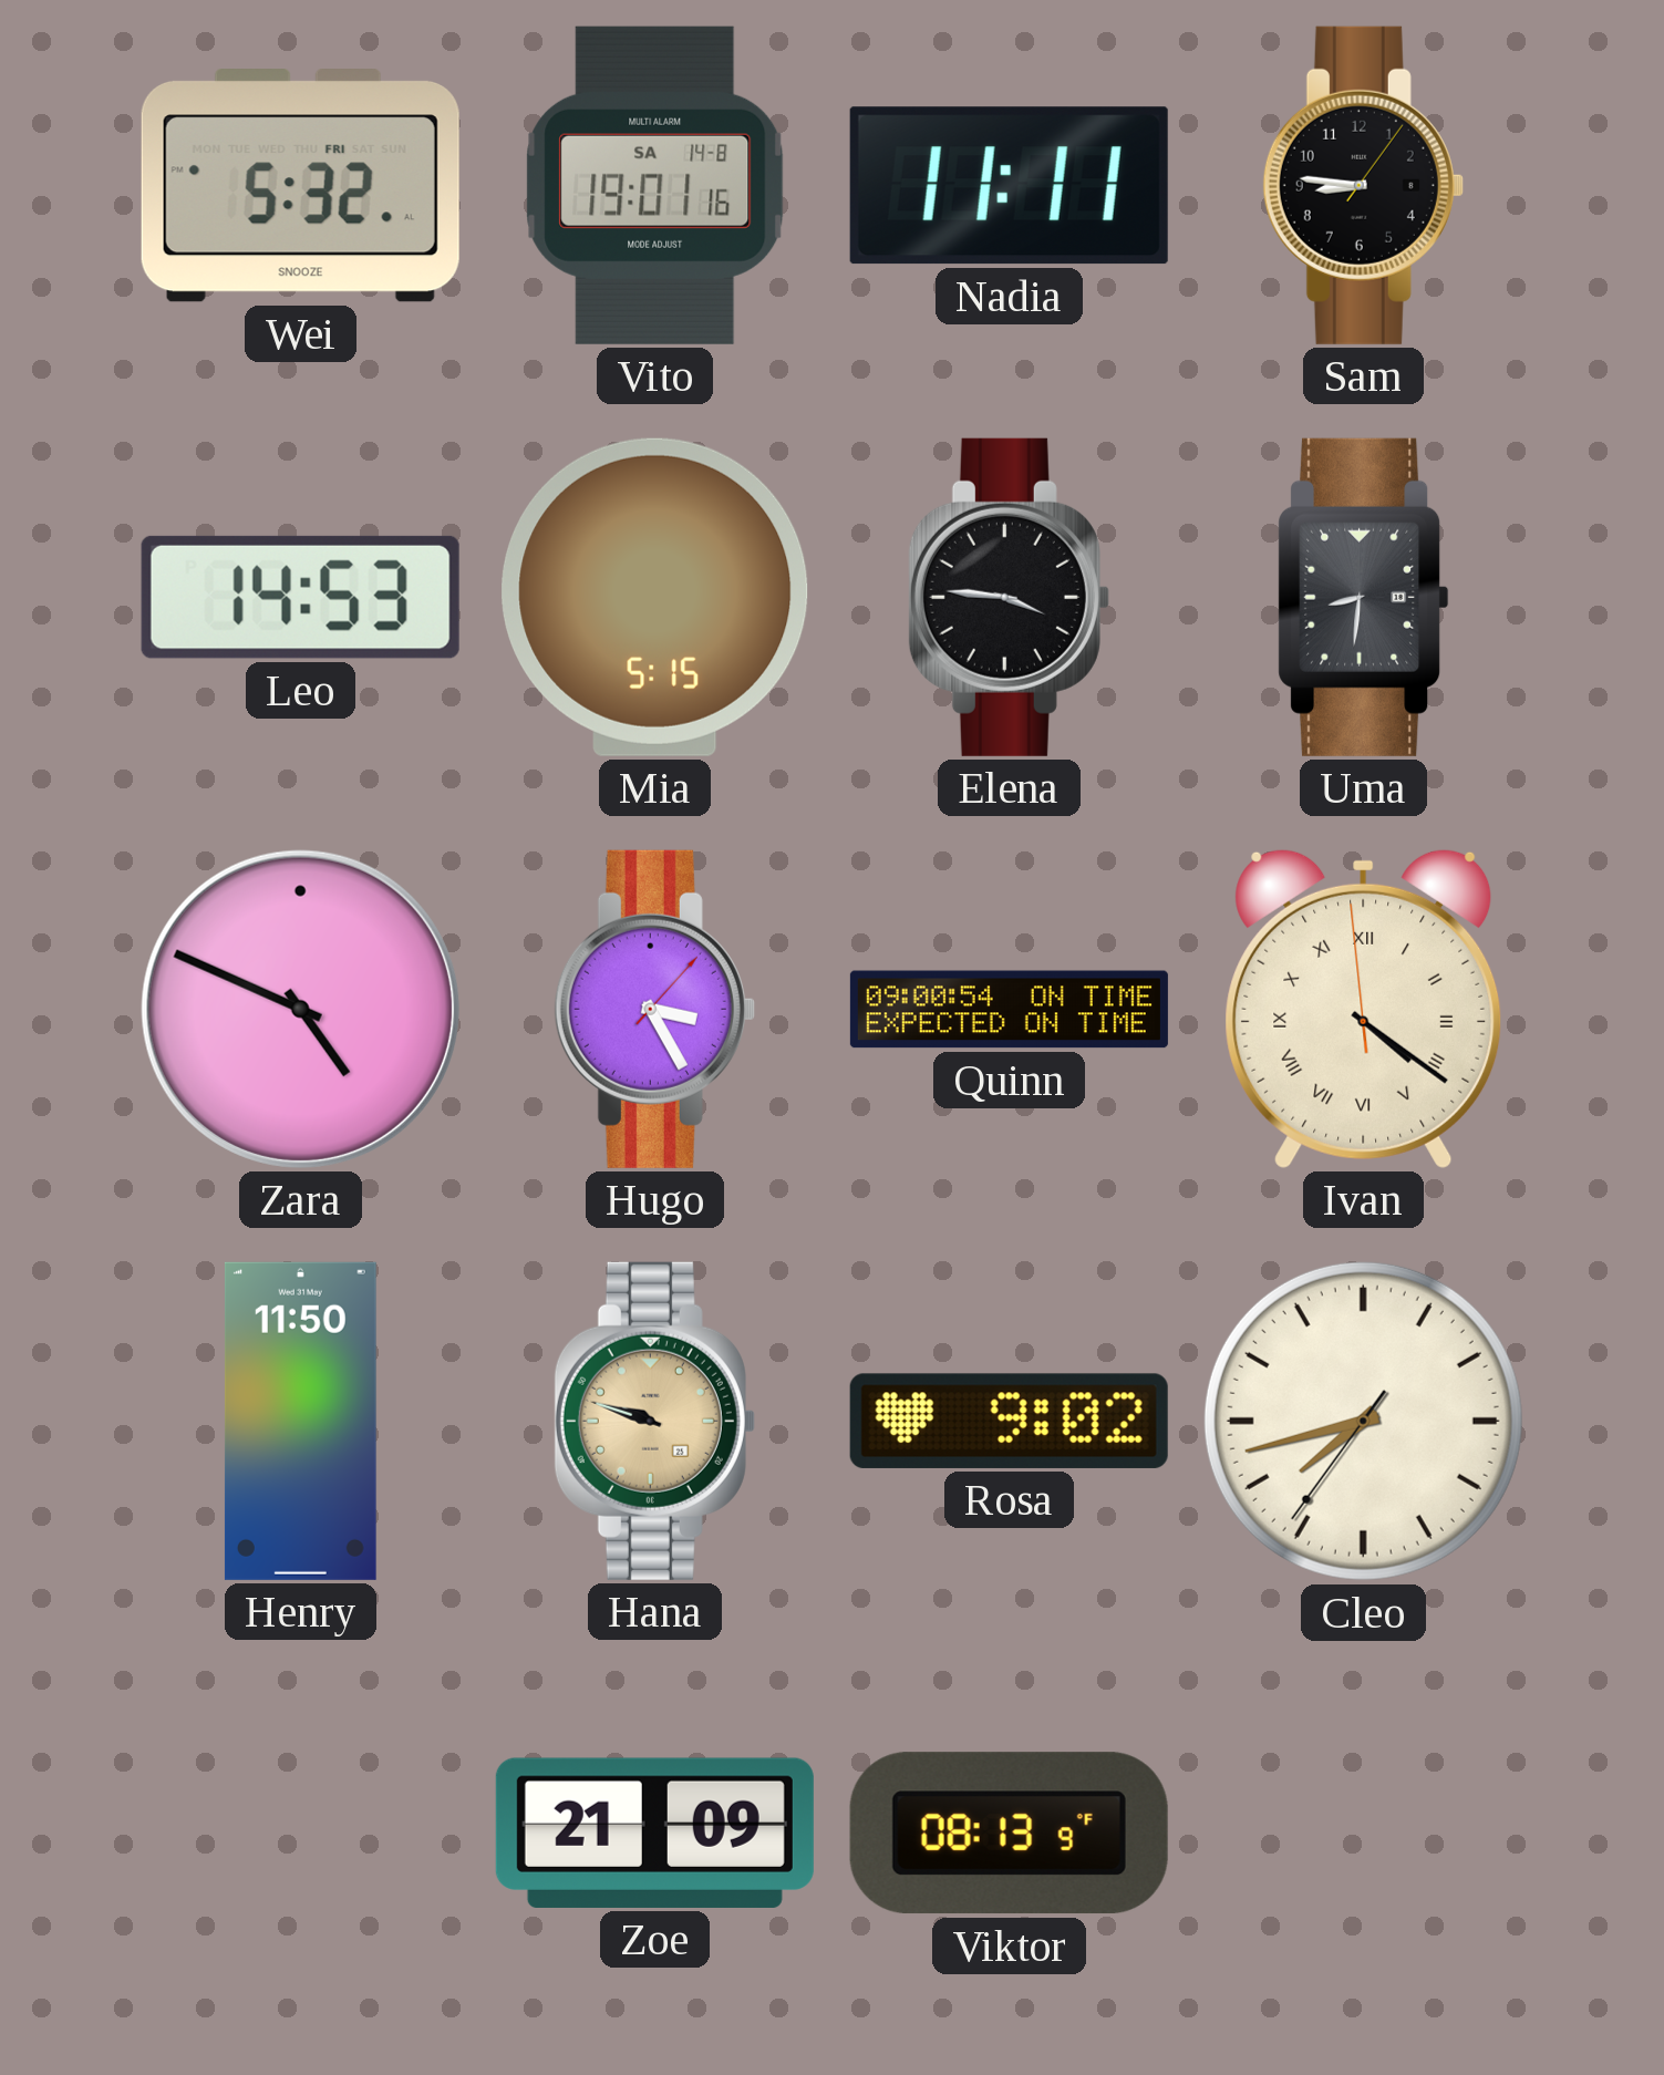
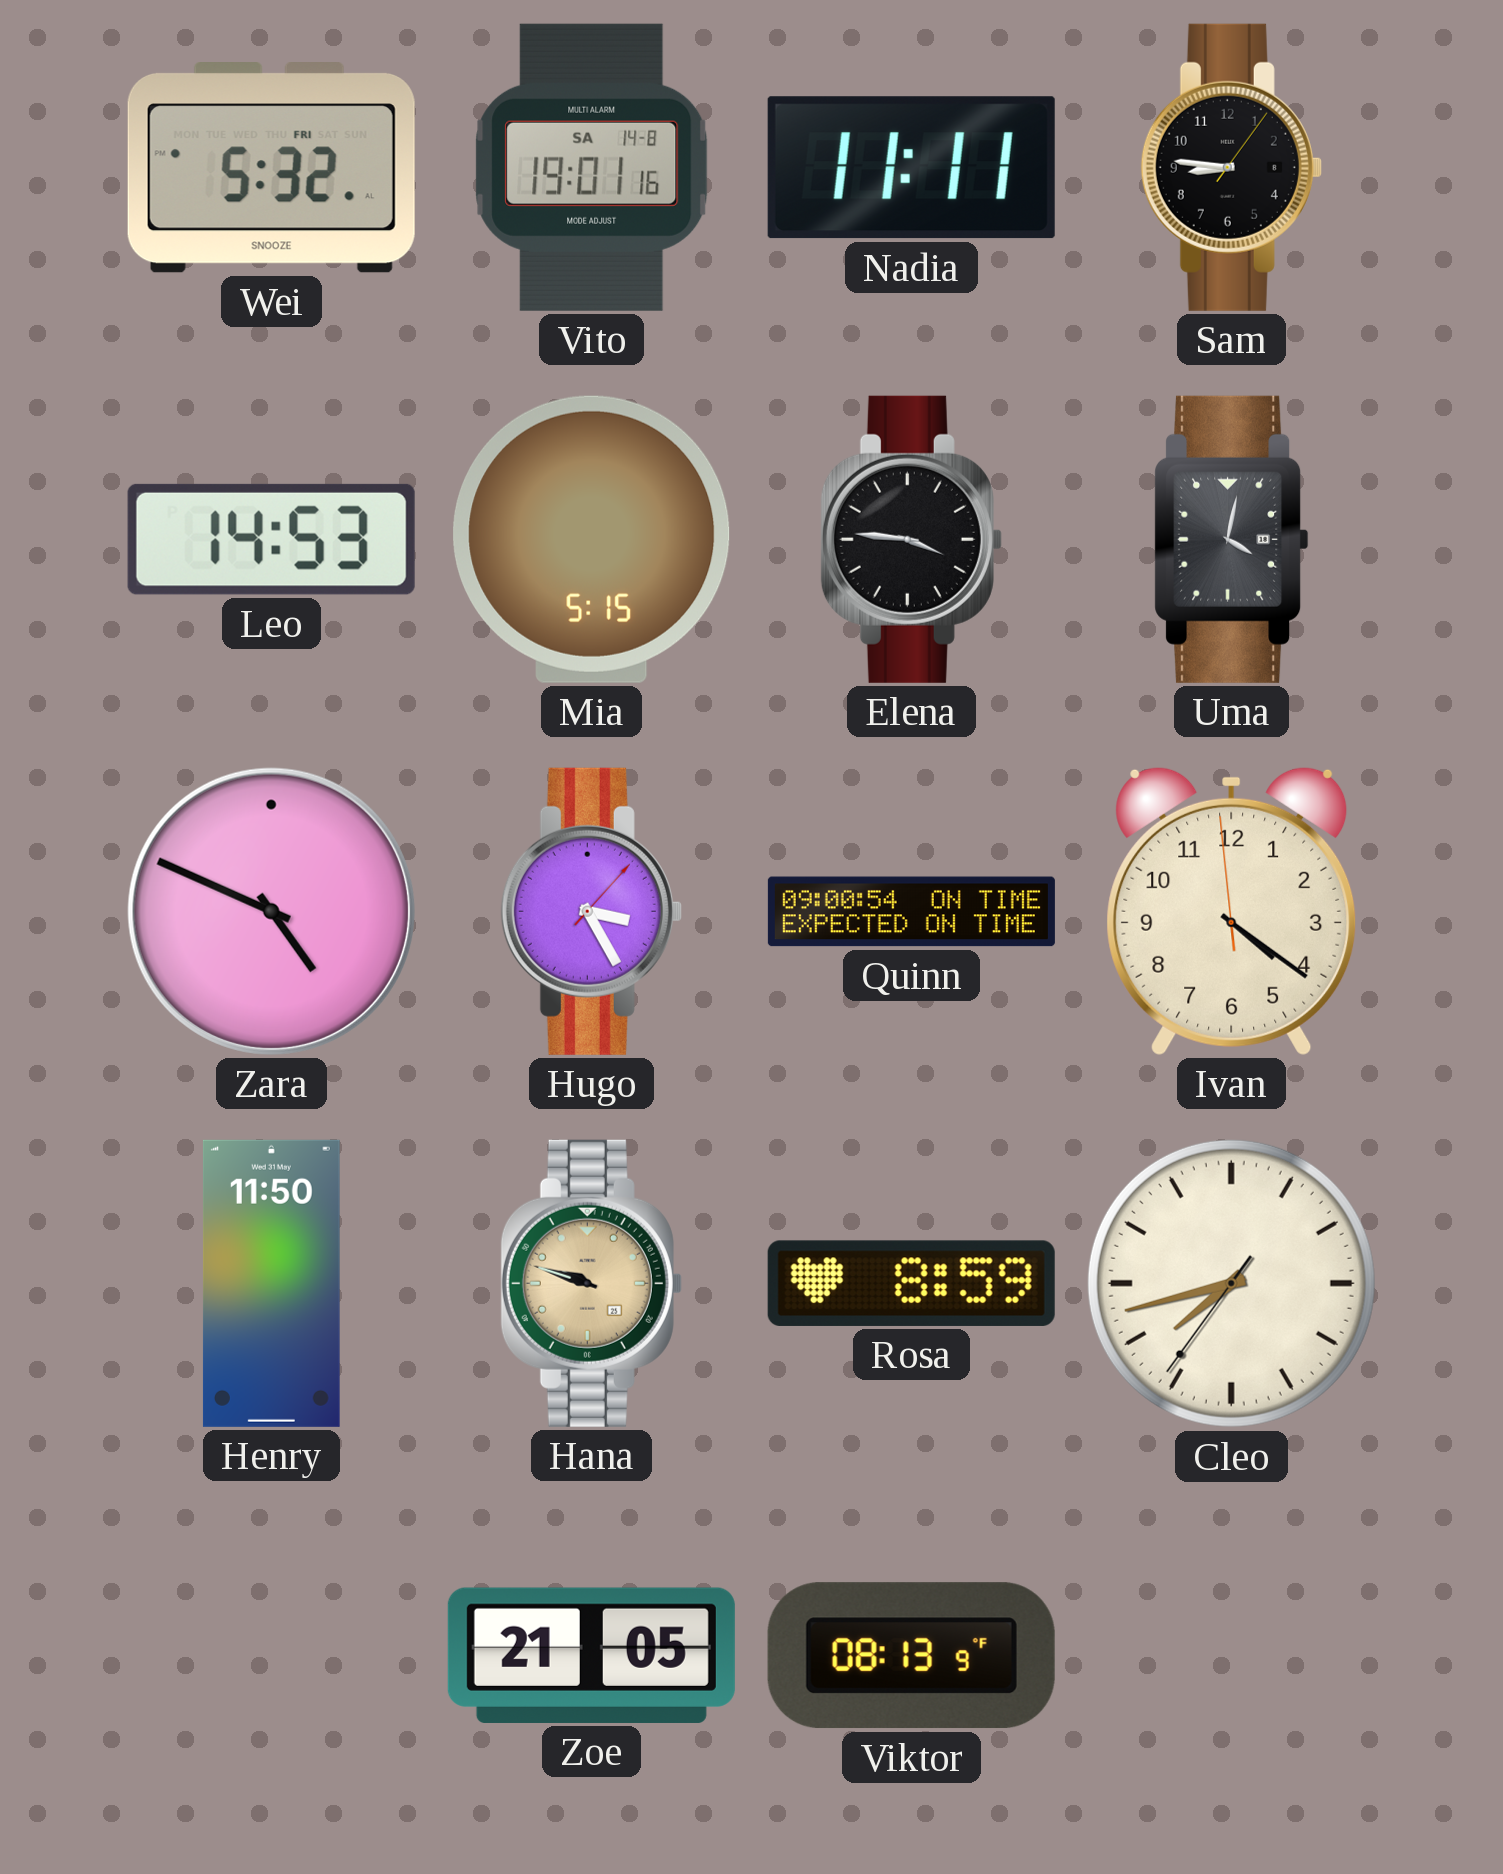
Uma: 8:31 -> 4:02
Ivan numerals: Roman -> Arabic
Rosa: 9:02 -> 8:59
Zoe: 21:09 -> 21:05
